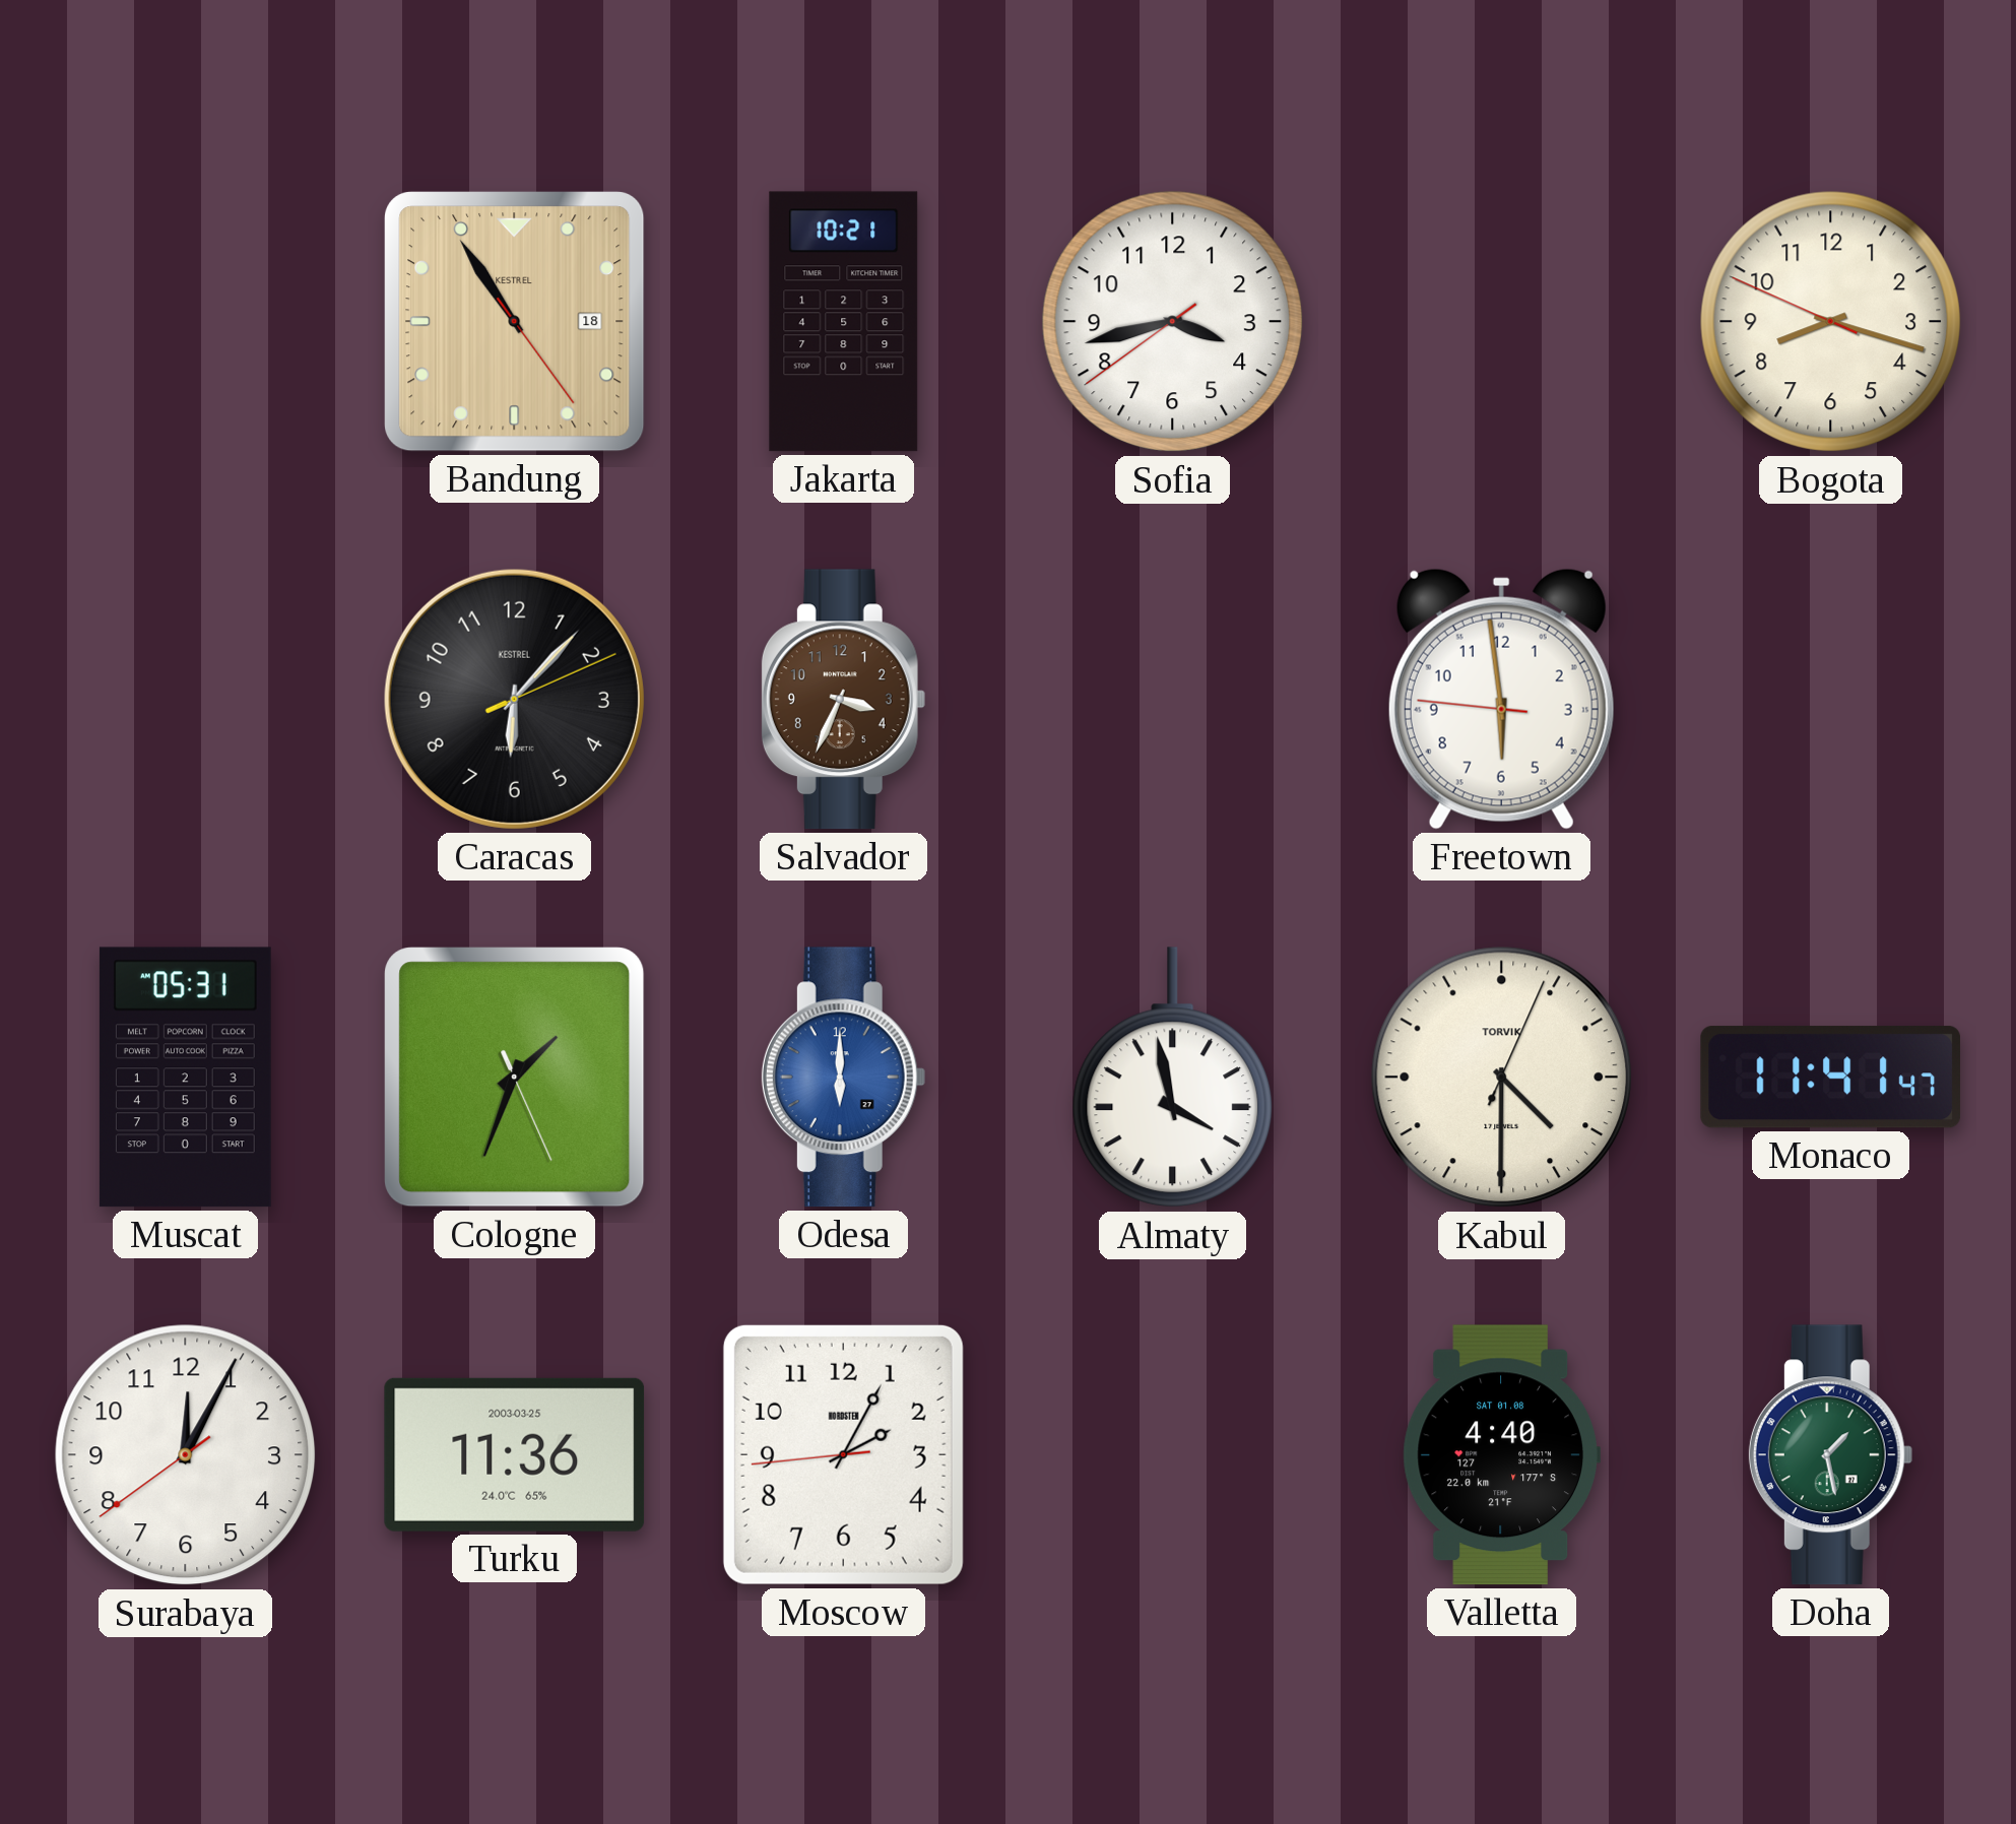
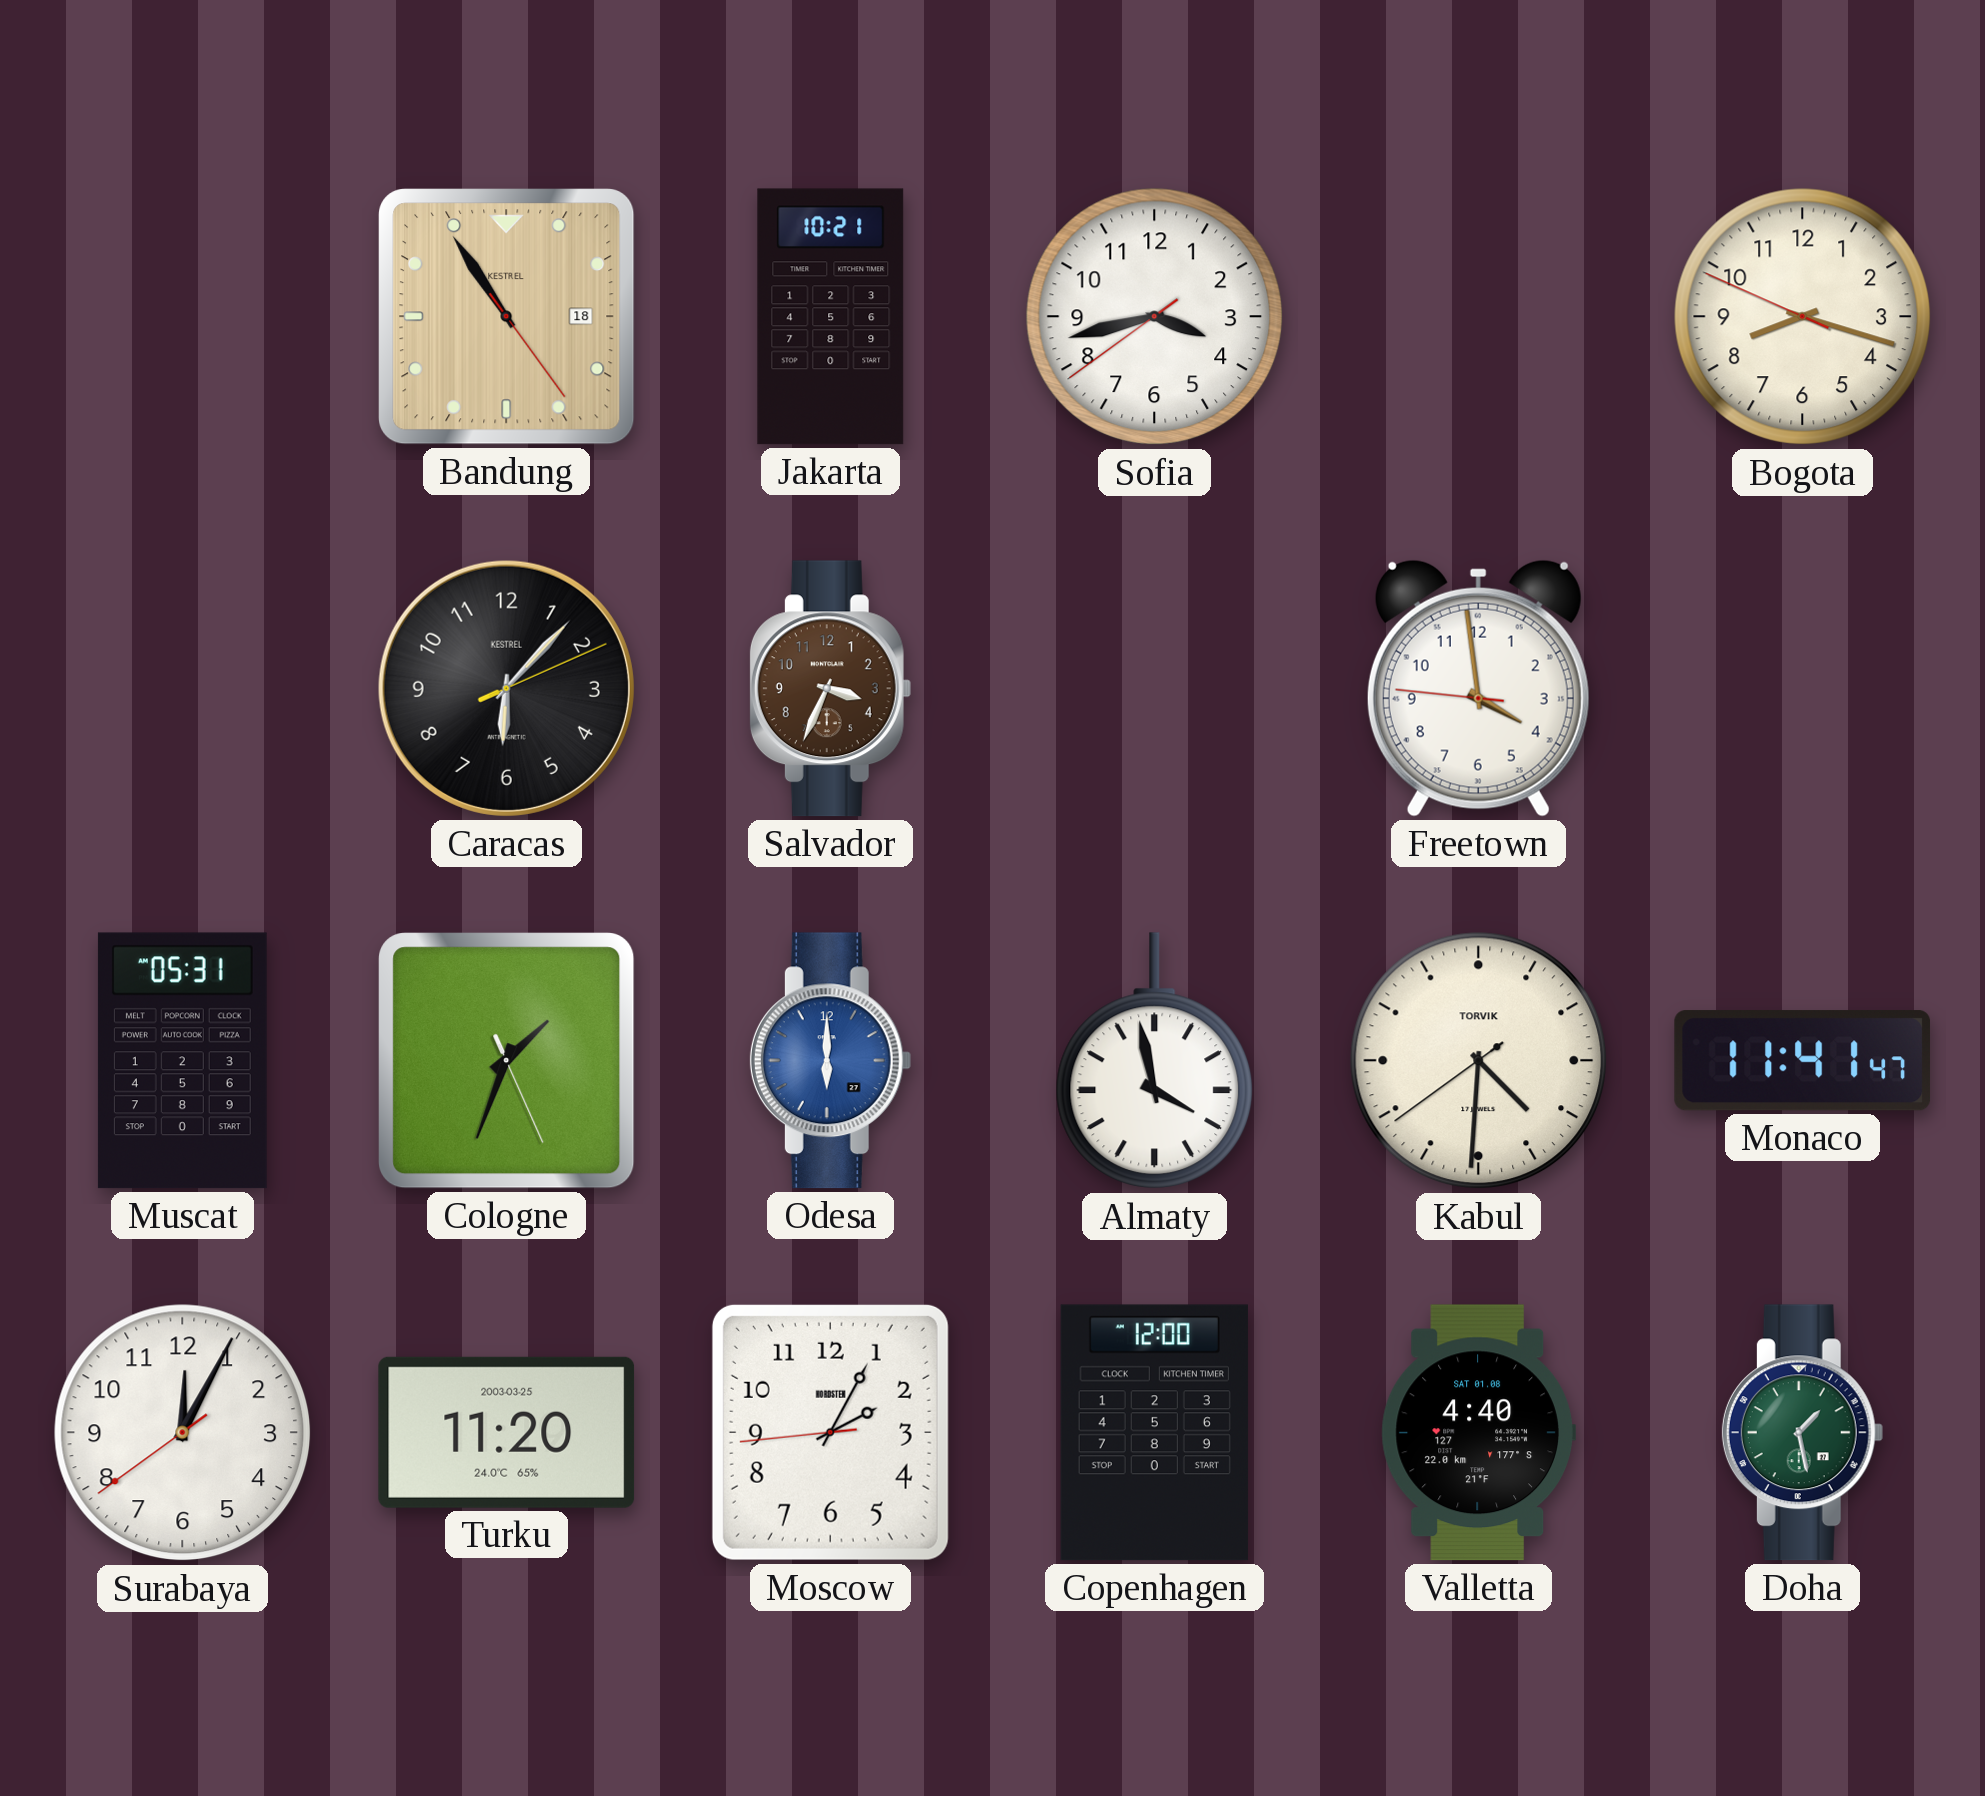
Freetown: 5:58 -> 3:58
Kabul: 4:30:04 -> 4:30:39
Turku: 11:36 -> 11:20
Copenhagen: none -> 12:00
